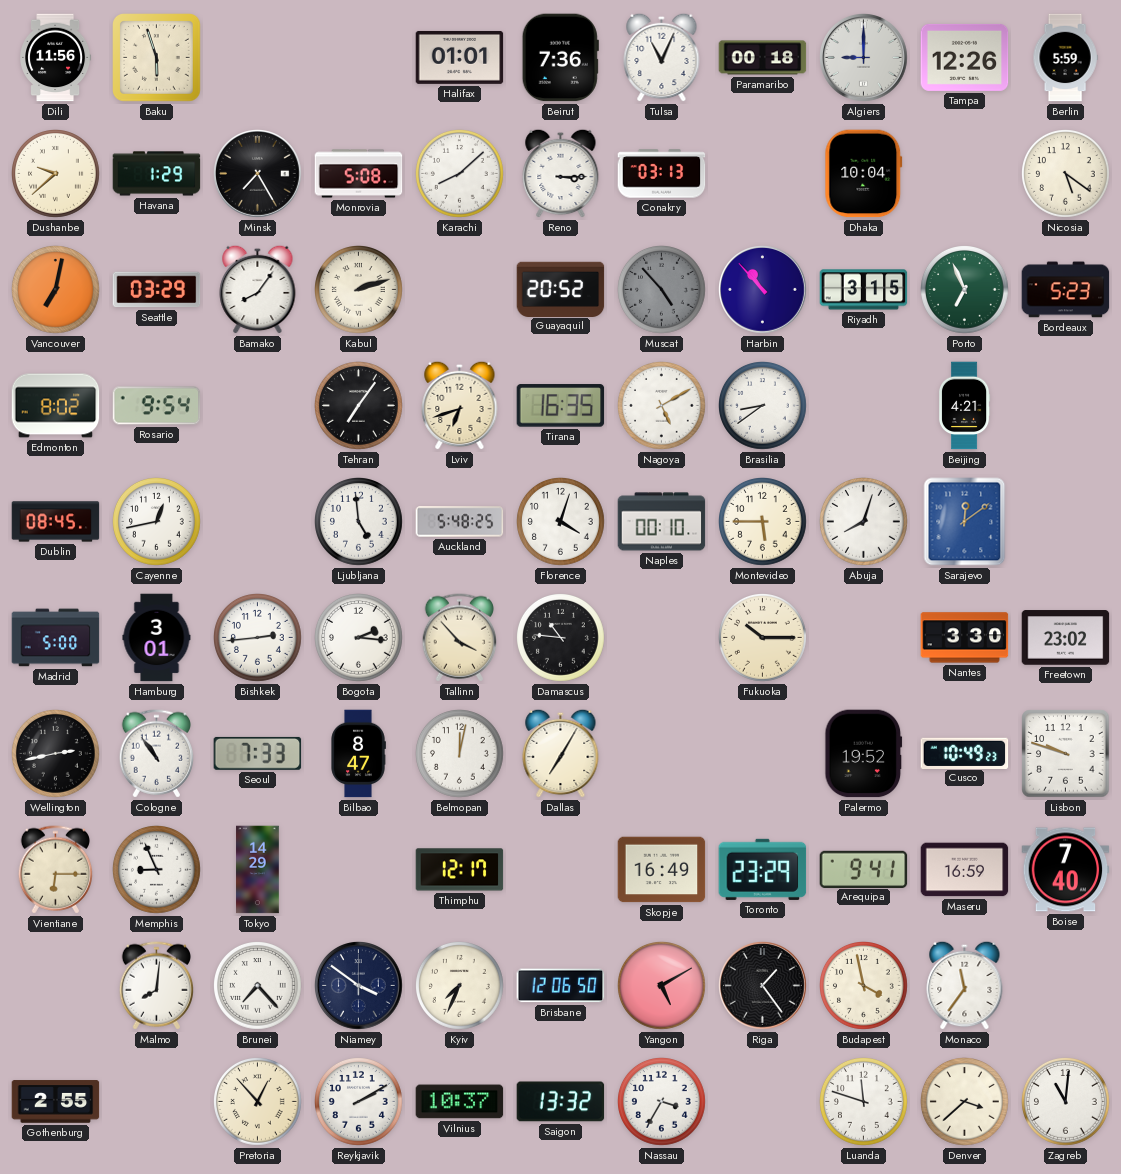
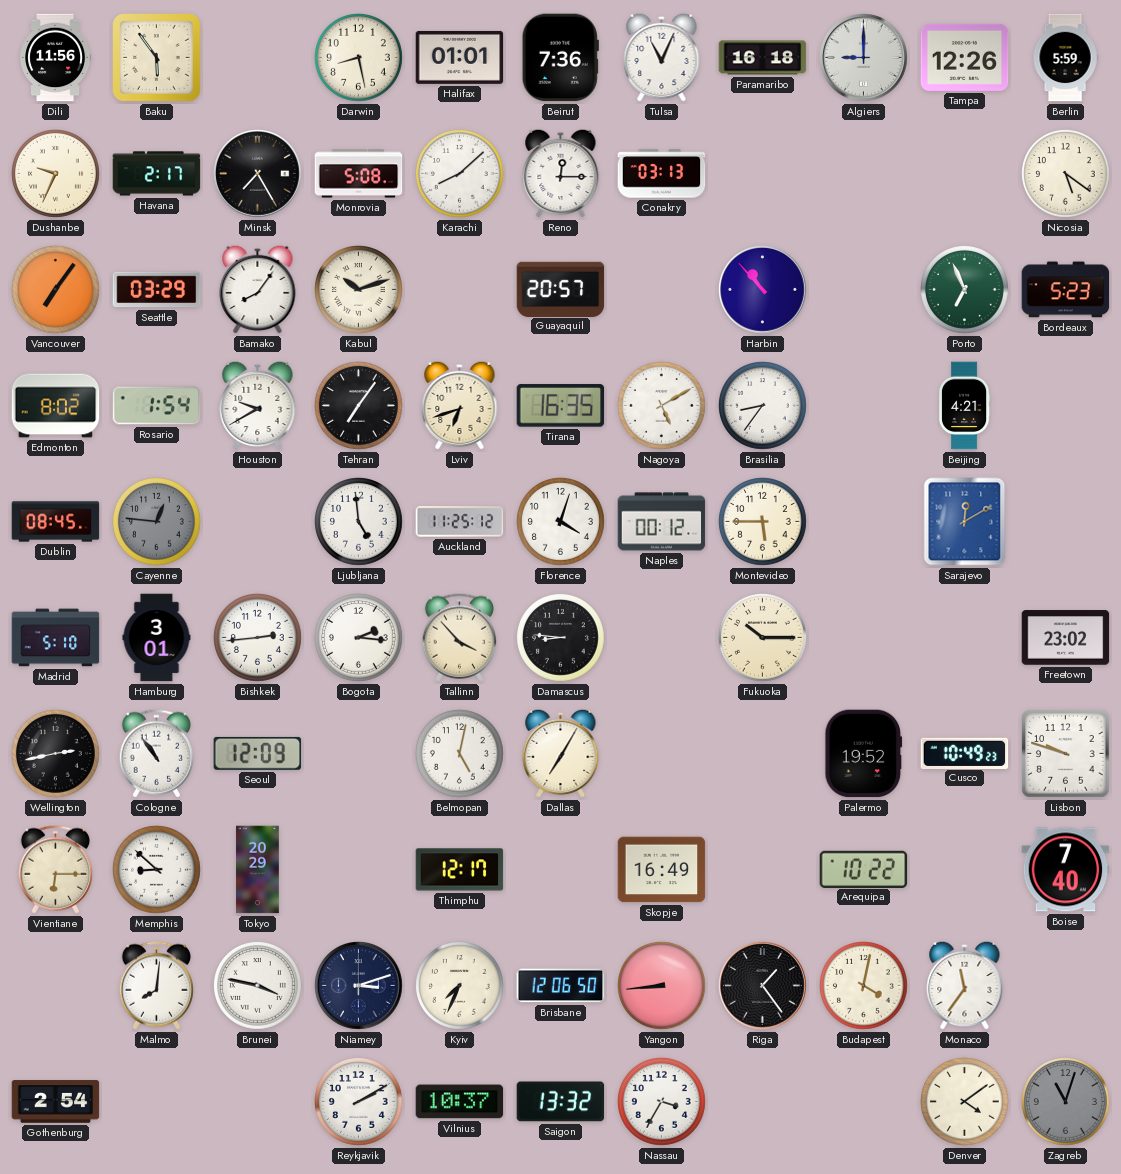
Baku: 5:57 -> 5:54
Darwin: none -> 8:28
Paramaribo: 00:18 -> 16:18
Dushanbe: 9:38 -> 9:34
Havana: 1:29 -> 2:17
Reno: 3:15 -> 12:15
Dhaka: 10:04 -> none
Vancouver: 7:02 -> 7:06
Kabul: 2:12 -> 10:12
Guayaquil: 20:52 -> 20:57
Muscat: 4:53 -> none
Riyadh: 3:15 -> none
Rosario: 9:54 -> 1:54
Houston: none -> 9:40
Brasilia: 8:39 -> 8:36
Cayenne: 12:43 -> 12:46
Cayenne dial: white -> grey
Auckland: 5:48 -> 11:25
Naples: 00:10 -> 00:12
Abuja: 8:03 -> none
Sarajevo: 12:09 -> 12:10
Madrid: 5:00 -> 5:10
Damascus: 10:46 -> 8:46
Nantes: 3:30 -> none
Seoul: 7:33 -> 12:09
Bilbao: 8:47 -> none
Belmopan: 12:02 -> 5:02
Memphis: 8:56 -> 8:52
Tokyo: 14:29 -> 20:29
Toronto: 23:29 -> none
Arequipa: 9:41 -> 10:22
Maseru: 16:59 -> none
Brunei: 7:23 -> 3:47
Niamey: 3:51 -> 3:12
Yangon: 5:10 -> 8:44
Budapest: 3:58 -> 4:02
Gothenburg: 2:55 -> 2:54
Pretoria: 12:53 -> none
Luanda: 11:48 -> none
Denver: 3:38 -> 4:09
Zagreb: 11:01 -> 11:03
Zagreb dial: white -> grey
